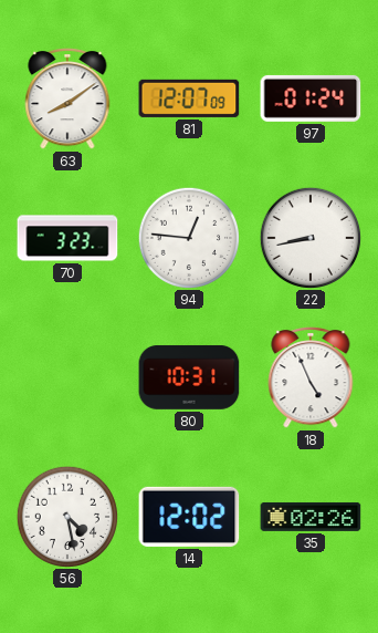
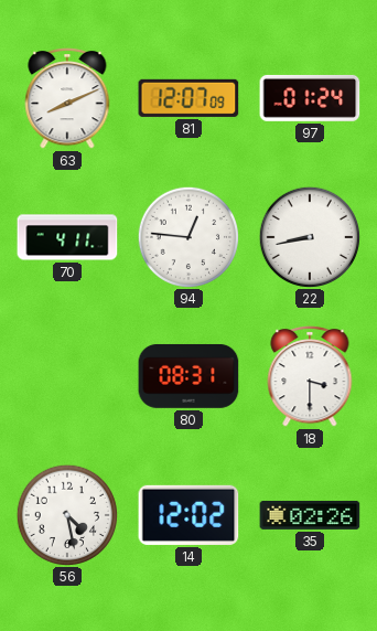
63: 8:09 -> 8:11
70: 3:23 -> 4:11
80: 10:31 -> 08:31
18: 4:56 -> 3:30
